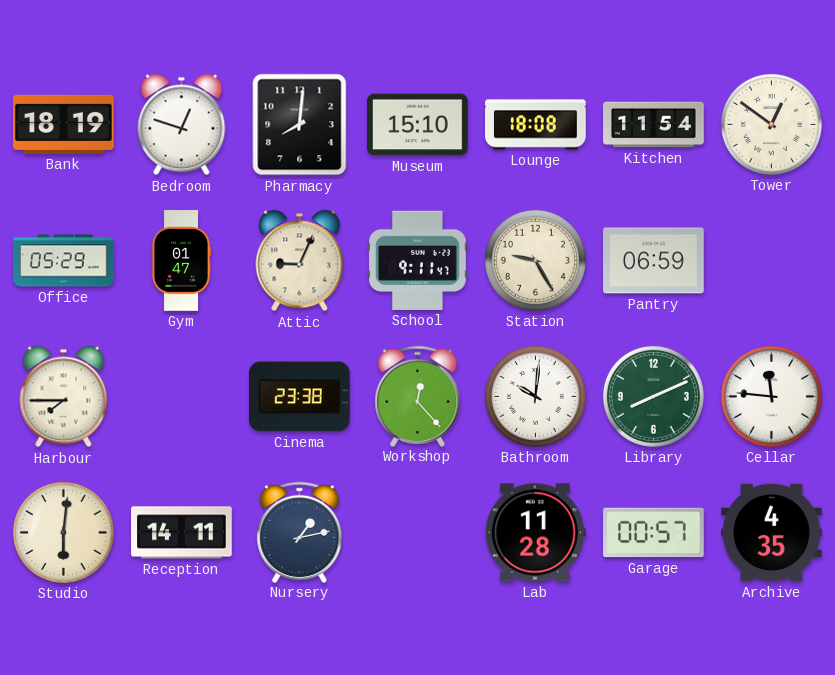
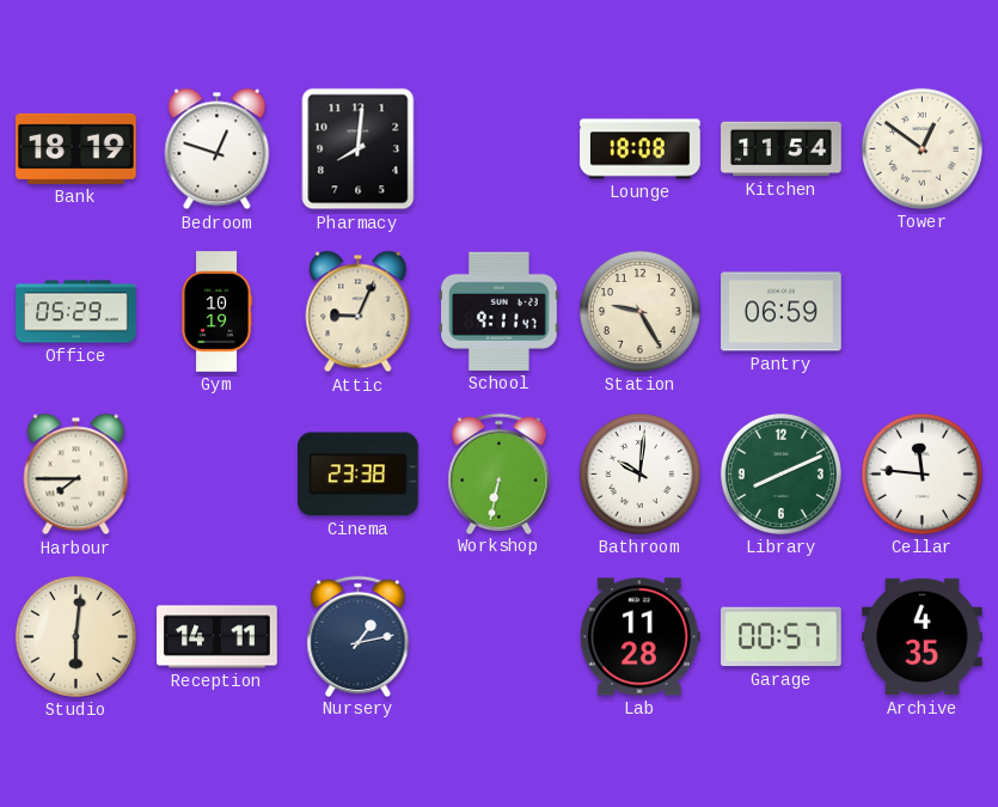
Museum: 15:10 -> none
Gym: 01:47 -> 10:19
Workshop: 12:23 -> 6:32
